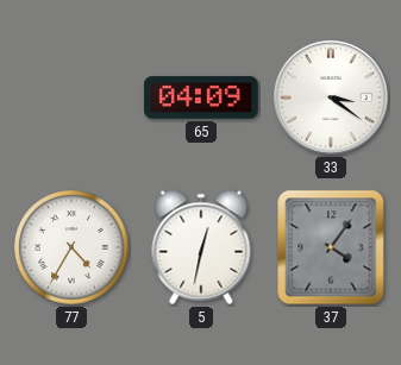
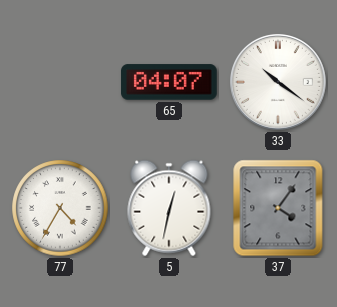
65: 04:09 -> 04:07
33: 3:21 -> 10:21
